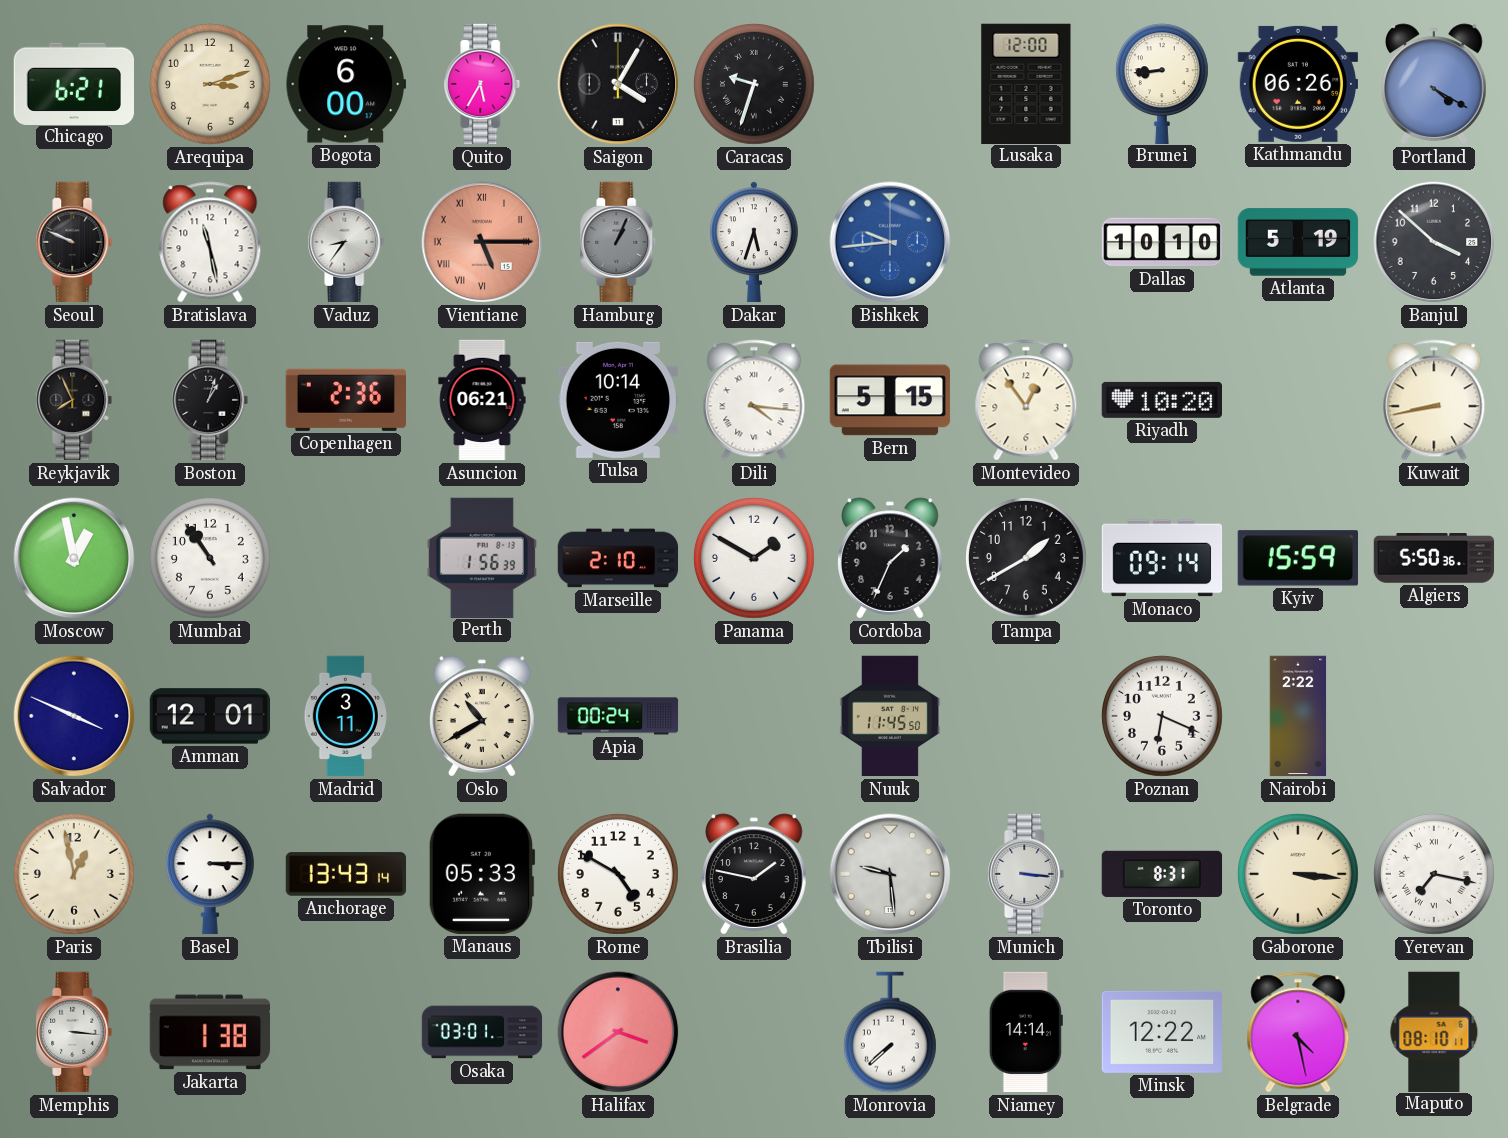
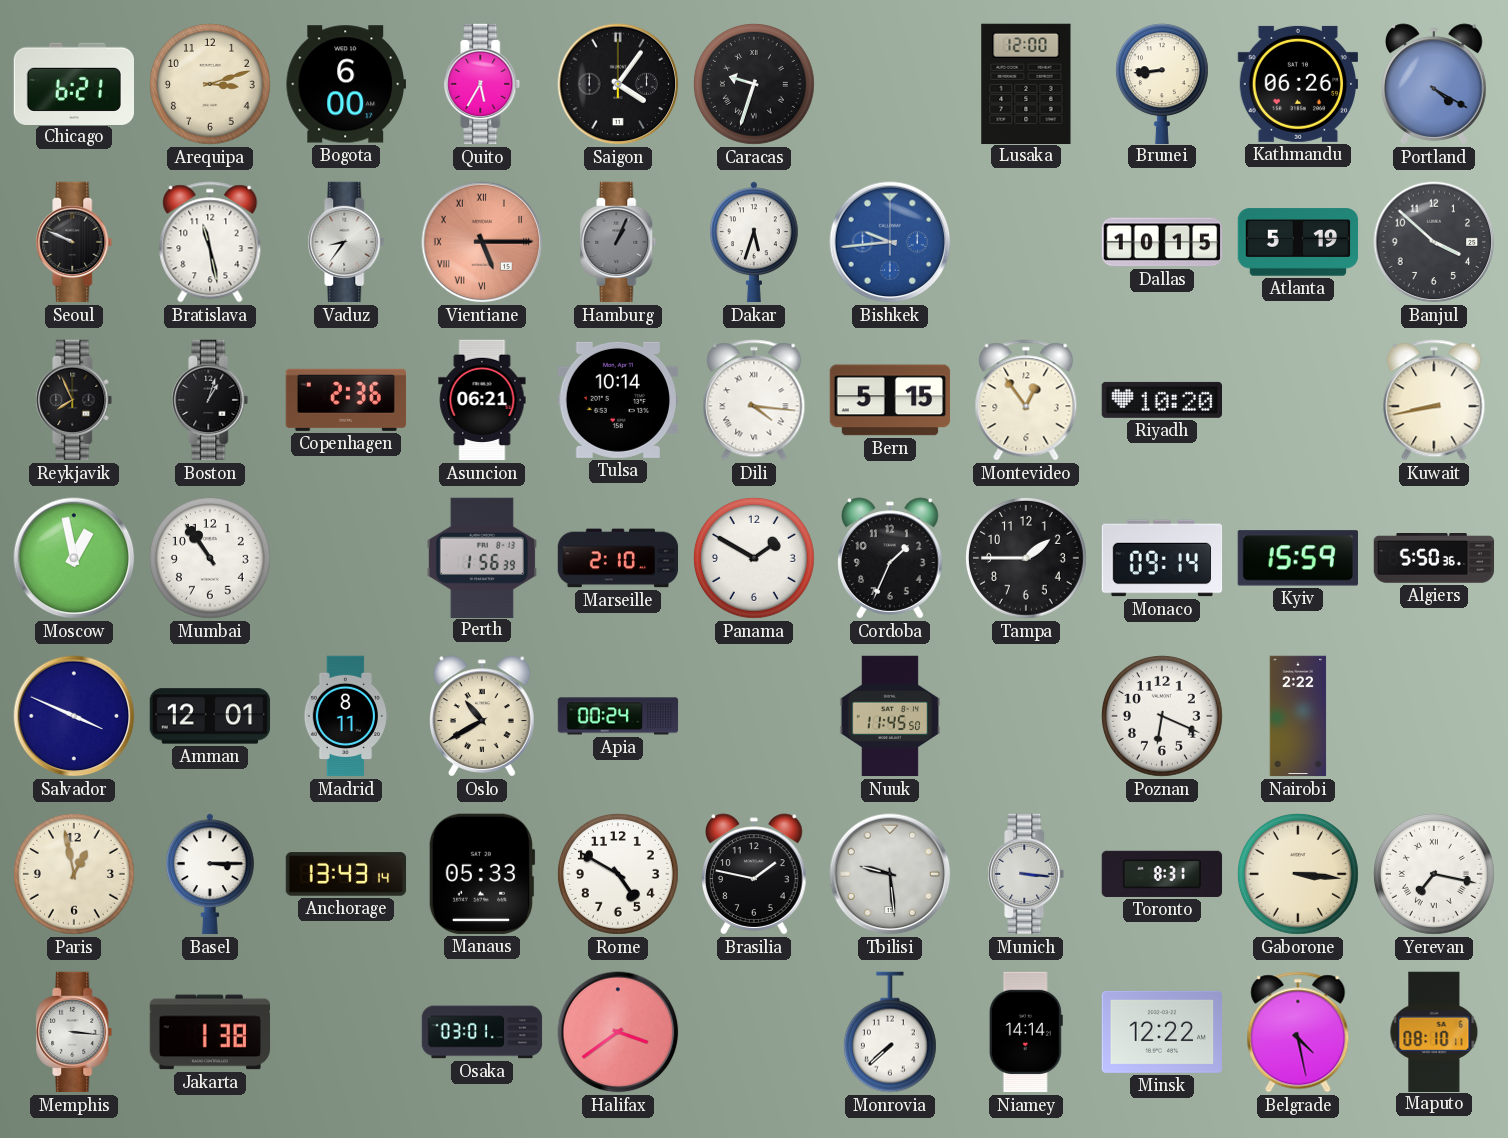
Saigon: 4:05 -> 4:06
Dallas: 10:10 -> 10:15
Tampa: 1:40 -> 1:45
Madrid: 3:11 -> 8:11
